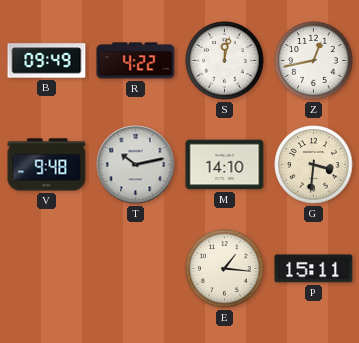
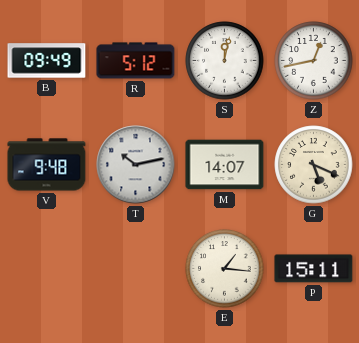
R: 4:22 -> 5:12
M: 14:10 -> 14:07
G: 3:31 -> 5:19
